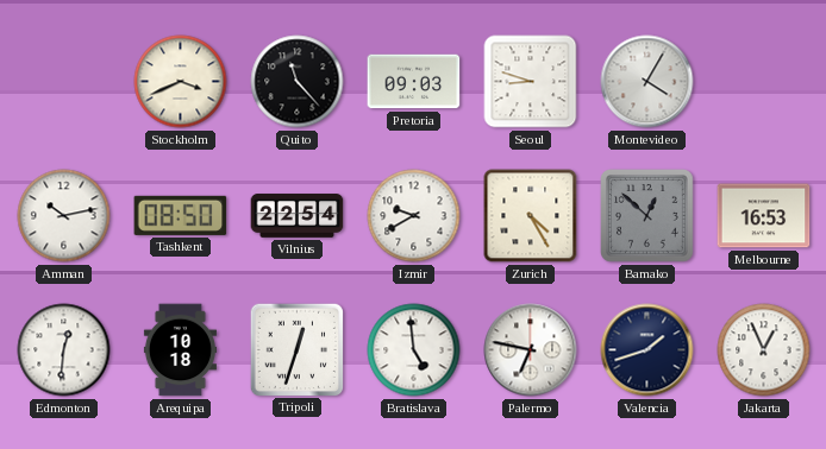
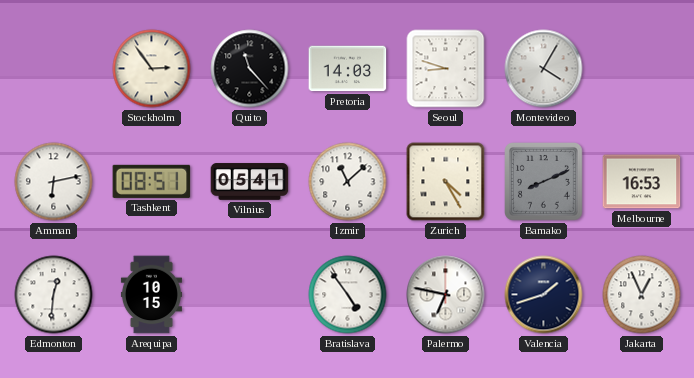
Stockholm: 3:41 -> 2:54
Pretoria: 09:03 -> 14:03
Amman: 10:13 -> 6:13
Tashkent: 08:50 -> 08:51
Vilnius: 22:54 -> 05:41
Izmir: 9:40 -> 11:08
Bamako: 12:52 -> 8:11
Arequipa: 10:18 -> 10:15
Tripoli: 12:33 -> none
Bratislava: 4:59 -> 4:54
